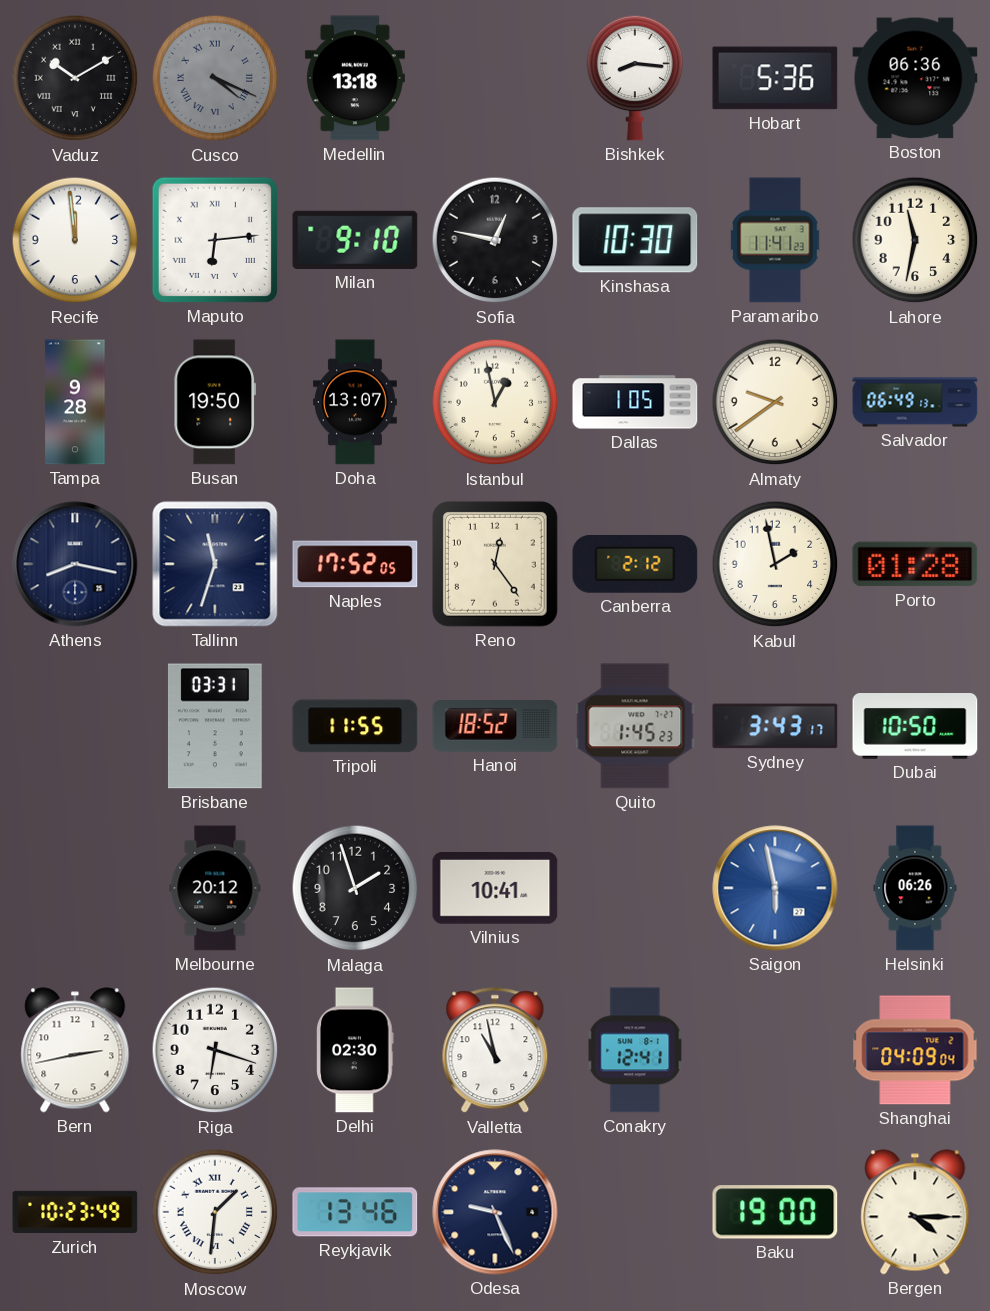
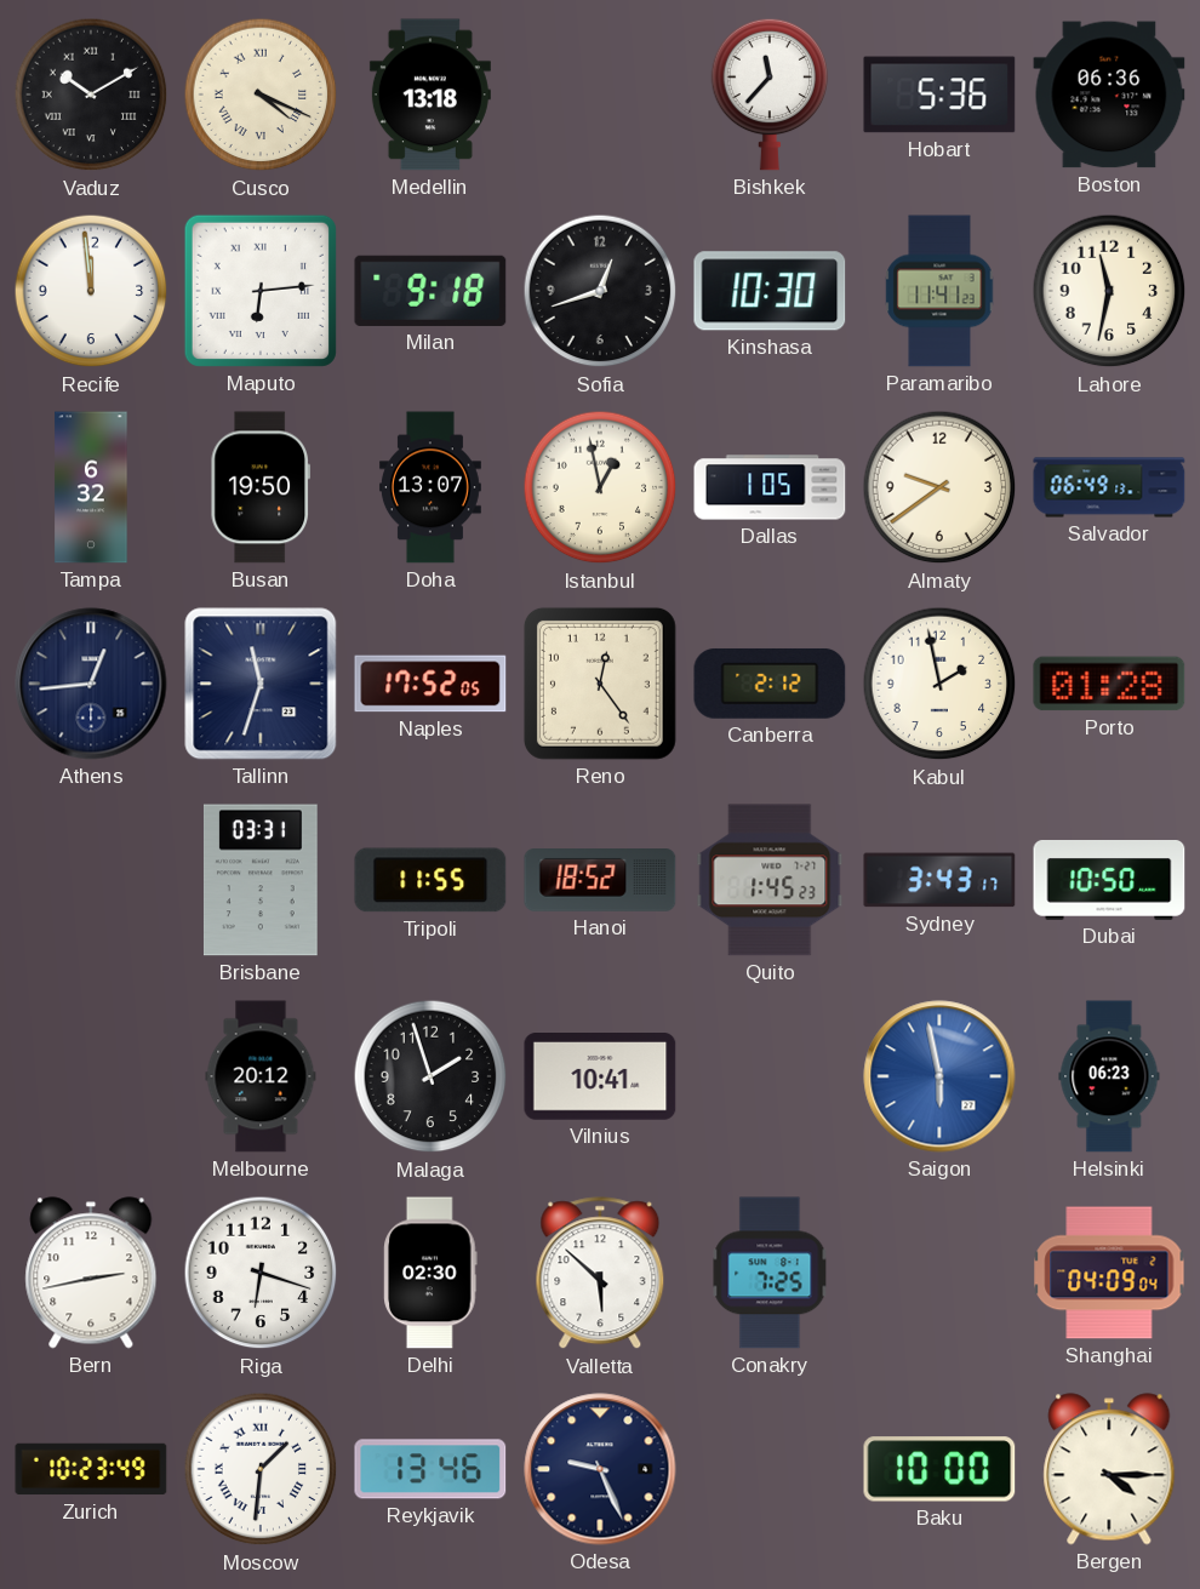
Cusco dial: grey -> cream
Bishkek: 8:16 -> 11:37
Milan: 9:10 -> 9:18
Sofia: 12:47 -> 12:42
Tampa: 9:28 -> 6:32
Athens: 8:17 -> 12:44
Helsinki: 06:26 -> 06:23
Valletta: 10:58 -> 5:52
Conakry: 12:41 -> 7:25
Baku: 19:00 -> 10:00
